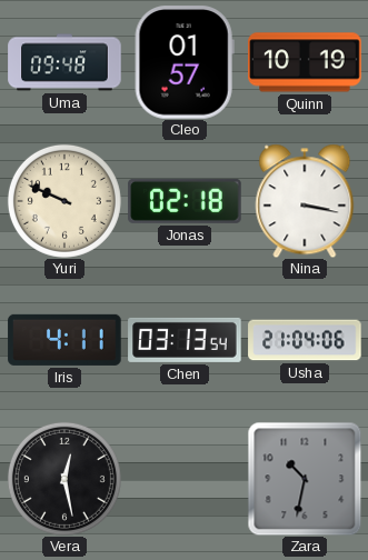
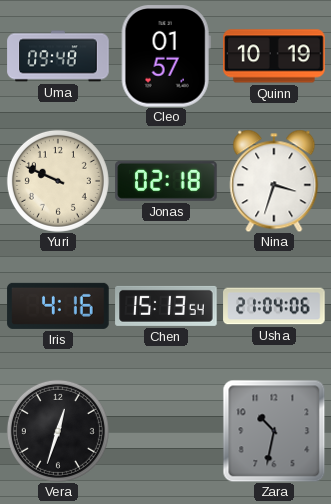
Nina: 3:17 -> 3:33
Iris: 4:11 -> 4:16
Chen: 03:13 -> 15:13
Vera: 12:28 -> 12:33
